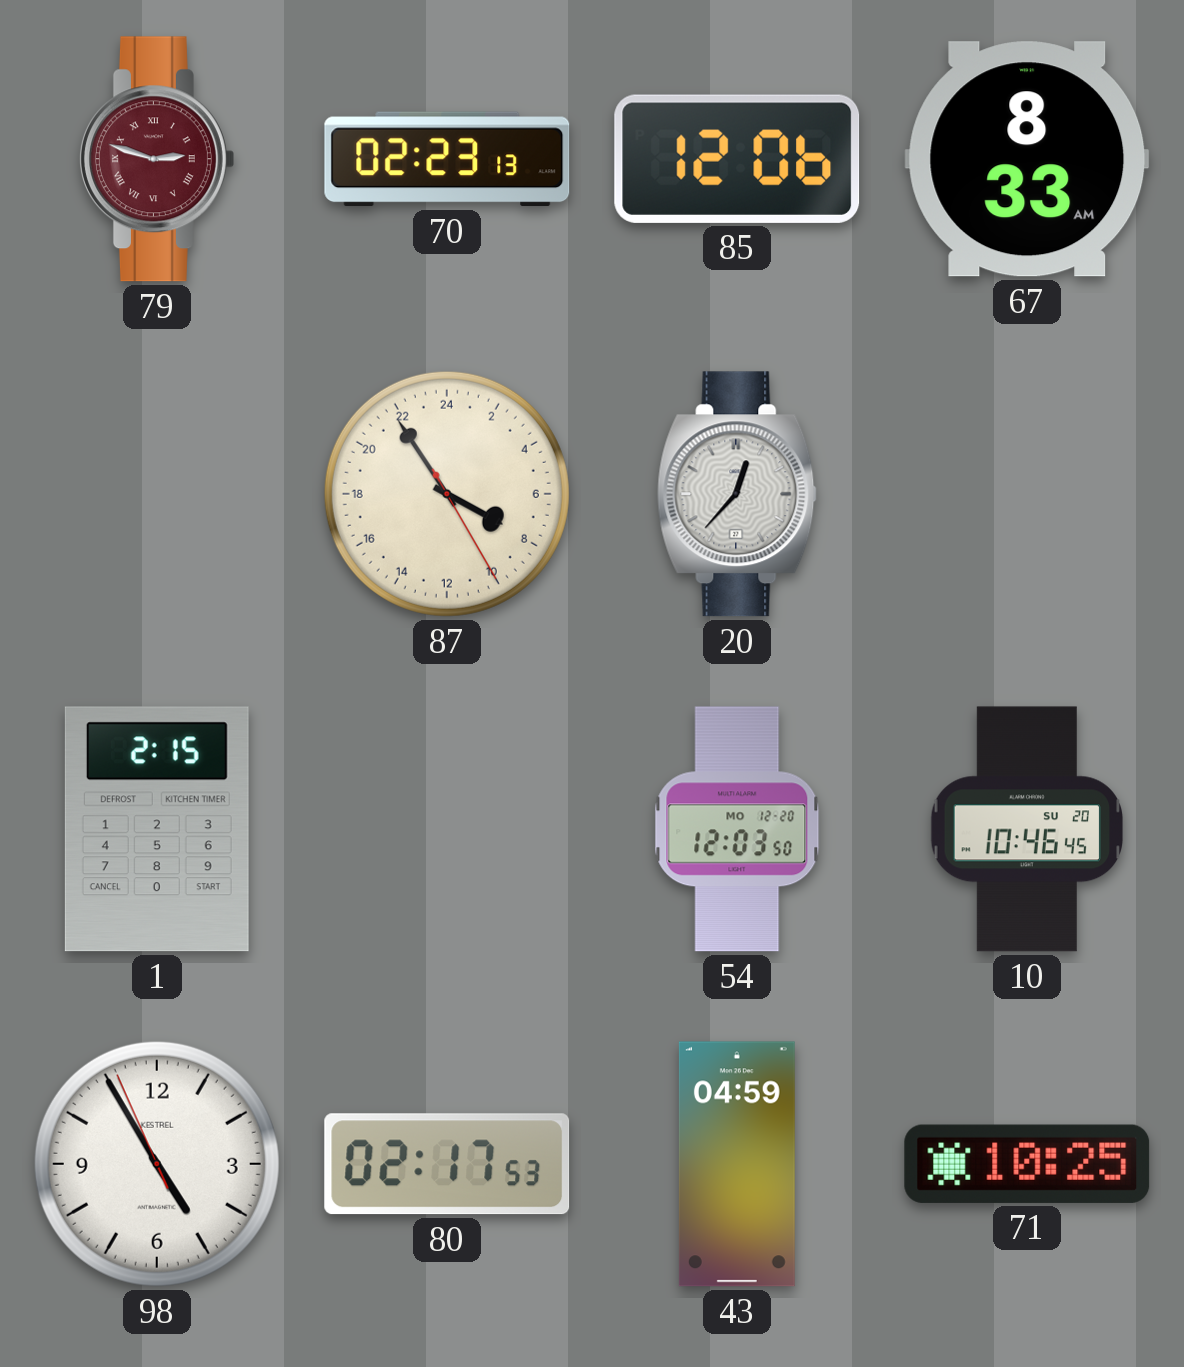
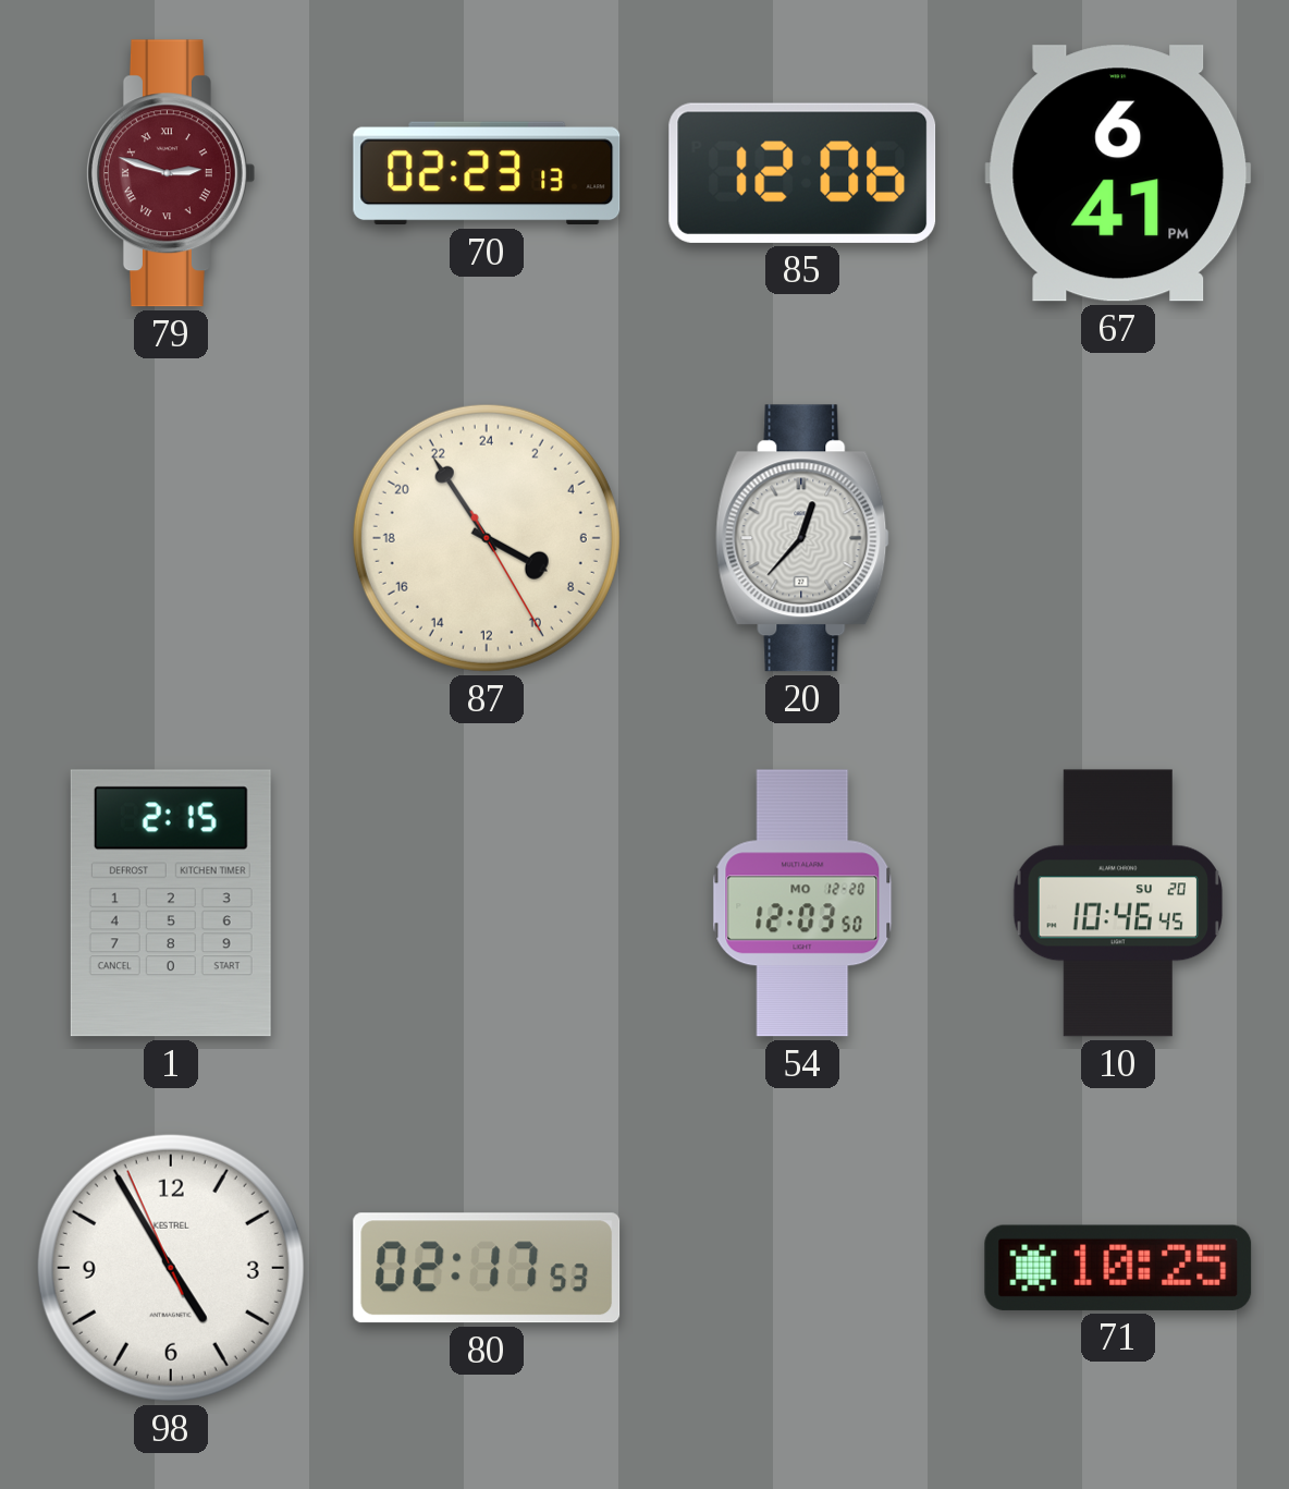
67: 8:33 -> 6:41
43: 04:59 -> none
